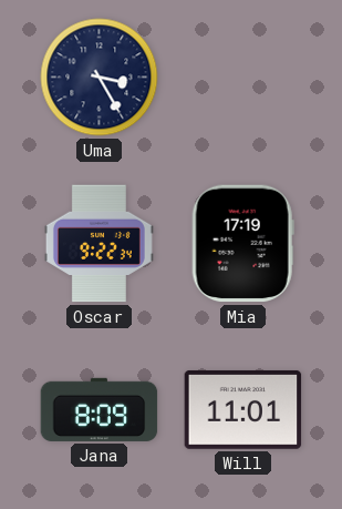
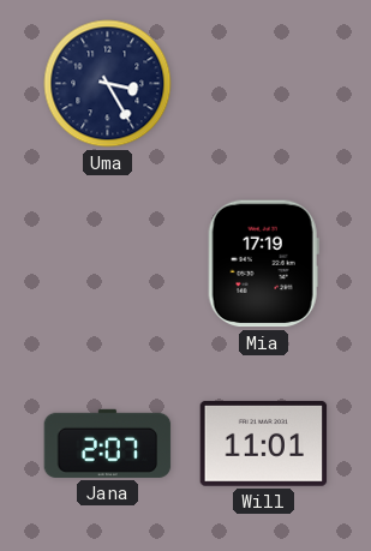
Oscar: 9:22 -> none
Jana: 8:09 -> 2:07
